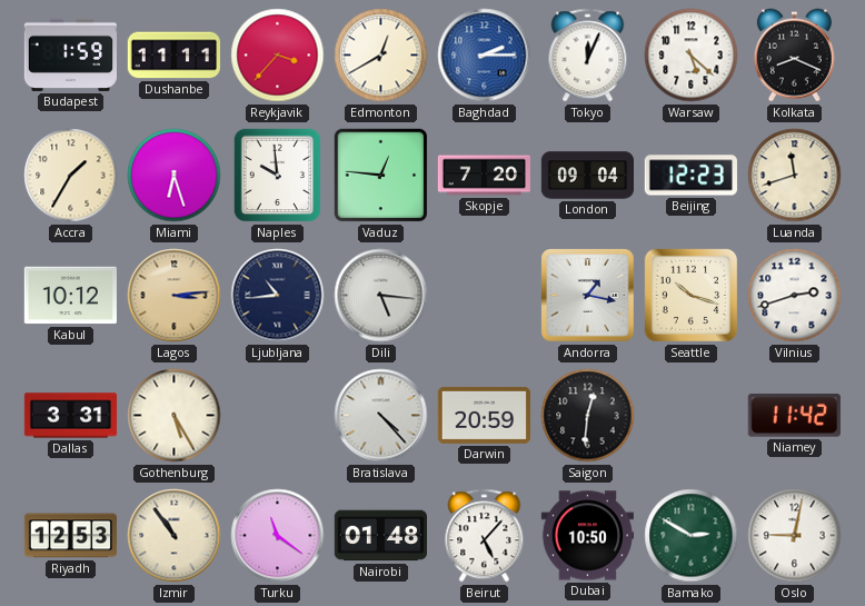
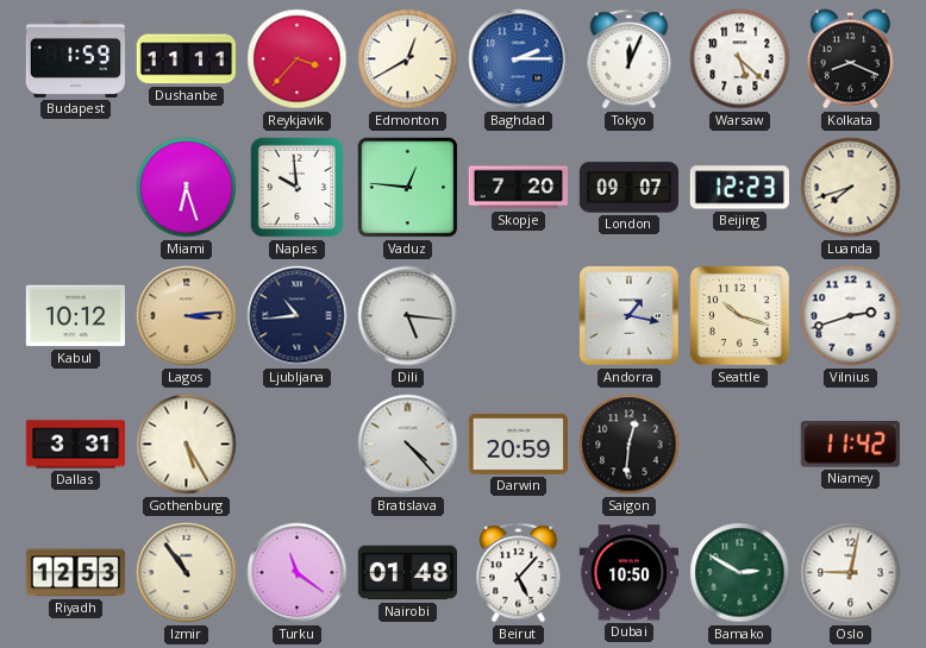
Accra: 1:35 -> none
London: 09:04 -> 09:07
Luanda: 11:42 -> 7:42
